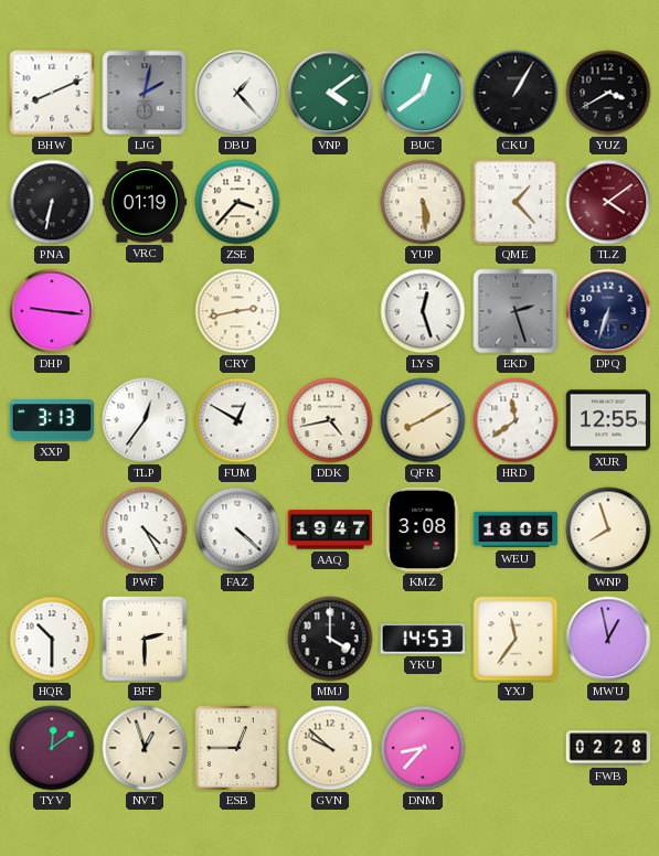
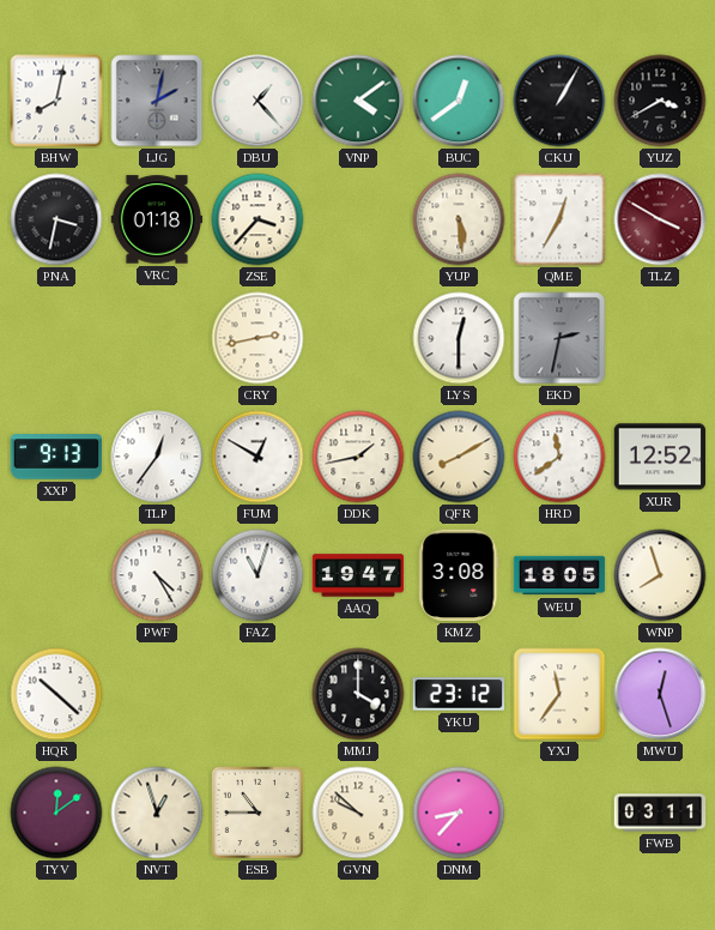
BHW: 8:11 -> 8:02
PNA: 6:32 -> 3:32
VRC: 01:19 -> 01:18
QME: 1:23 -> 12:35
TLZ: 4:09 -> 3:50
DHP: 9:16 -> none
LYS: 12:27 -> 12:30
EKD: 2:27 -> 2:32
DPQ: 6:33 -> none
XXP: 3:13 -> 9:13
DDK: 4:43 -> 1:43
XUR: 12:55 -> 12:52
FAZ: 4:22 -> 11:03
HQR: 10:30 -> 10:22
BFF: 2:30 -> none
YKU: 14:53 -> 23:12
MWU: 12:58 -> 12:27
ESB: 12:45 -> 10:45
FWB: 02:28 -> 03:11
